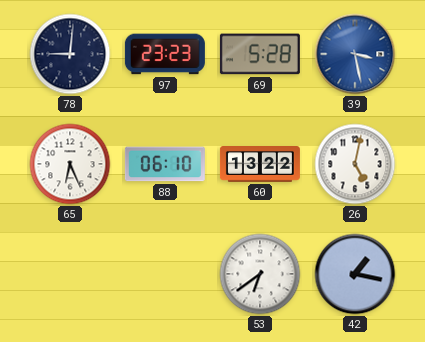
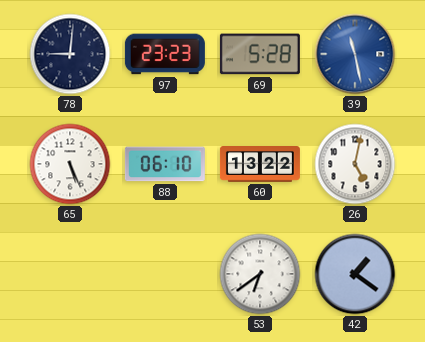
39: 3:28 -> 11:28
65: 6:26 -> 5:26
42: 1:17 -> 1:21
